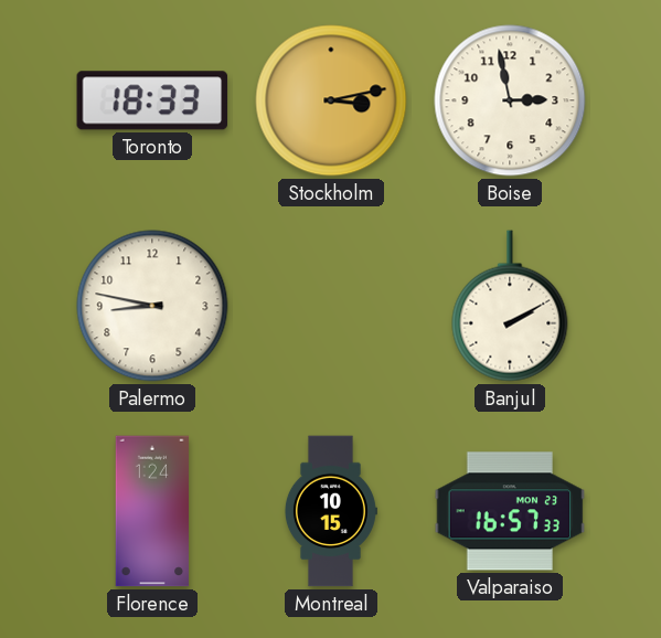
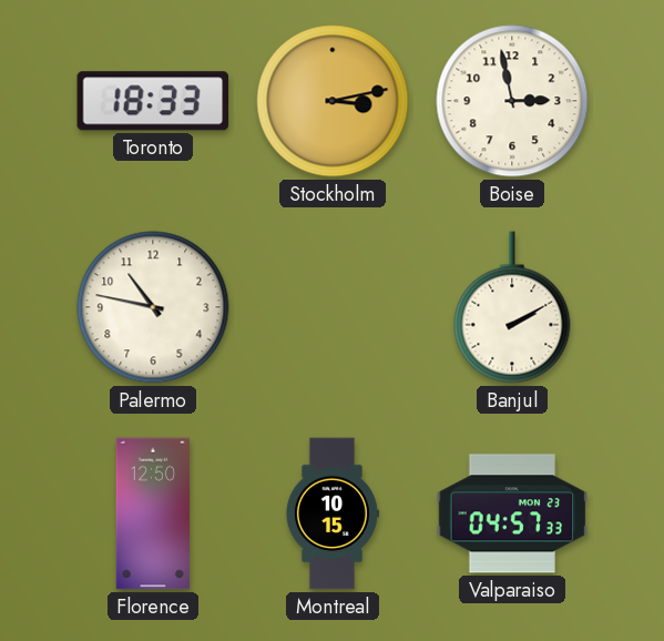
Palermo: 8:47 -> 10:47
Florence: 1:24 -> 12:50
Valparaiso: 16:57 -> 04:57
